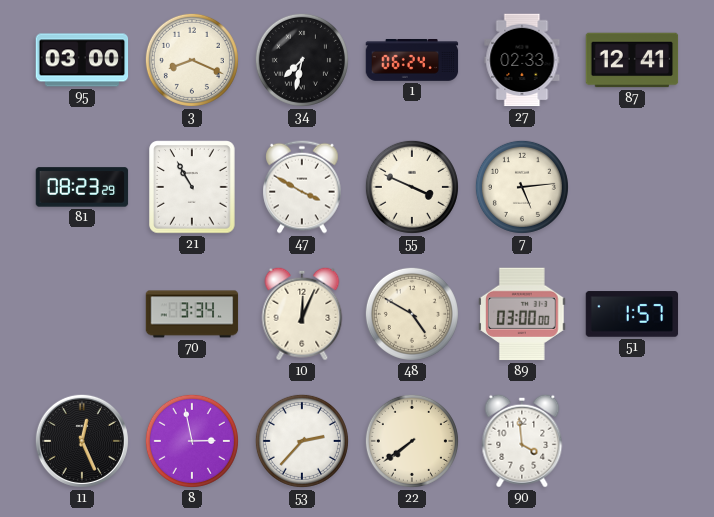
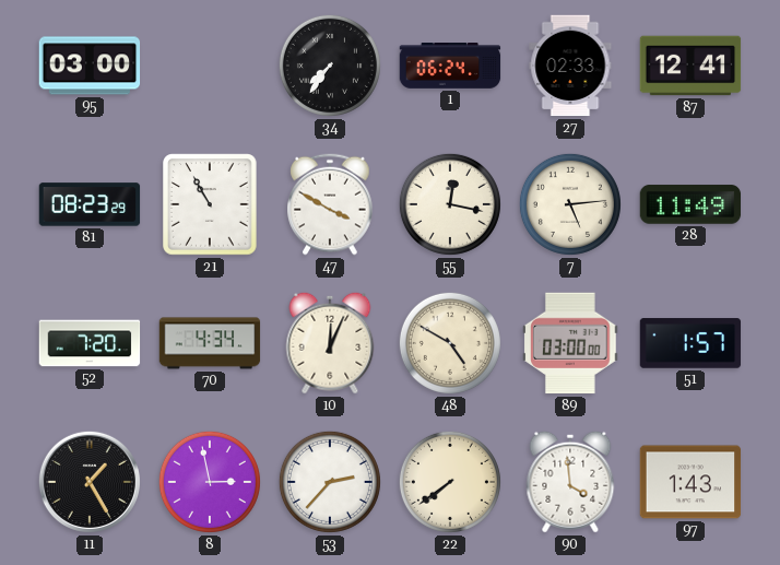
3: 8:19 -> none
34: 7:32 -> 7:36
55: 3:49 -> 12:17
28: none -> 11:49
52: none -> 7:20
70: 3:34 -> 4:34
11: 12:26 -> 1:25
97: none -> 1:43
